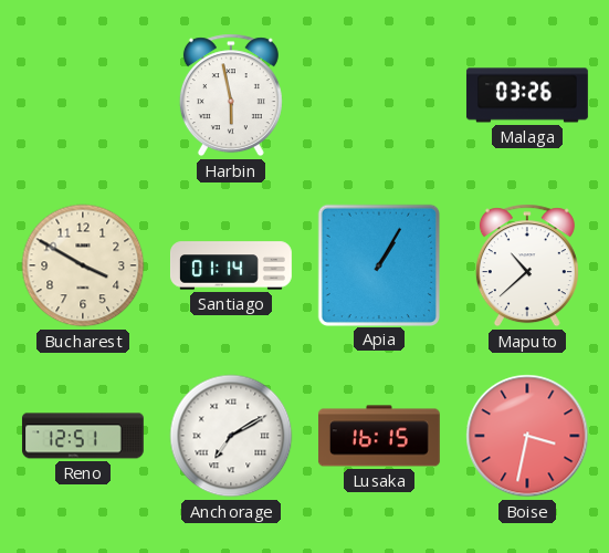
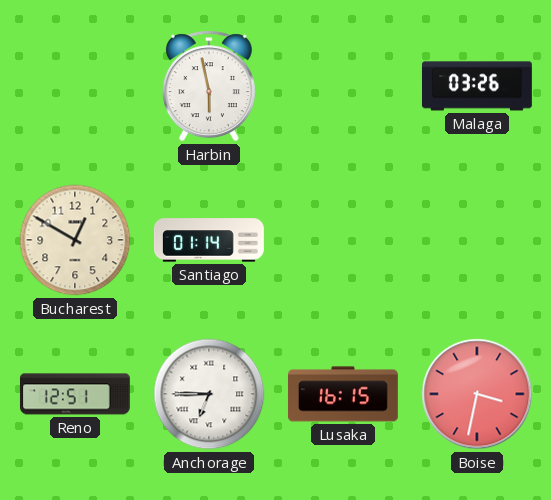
Bucharest: 3:50 -> 12:50
Apia: 1:05 -> none
Maputo: 10:38 -> none
Anchorage: 7:10 -> 6:45
